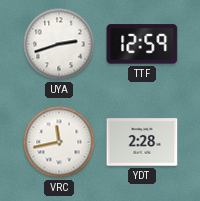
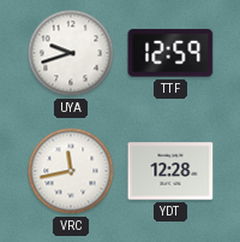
UYA: 2:42 -> 9:42
YDT: 2:28 -> 12:28
